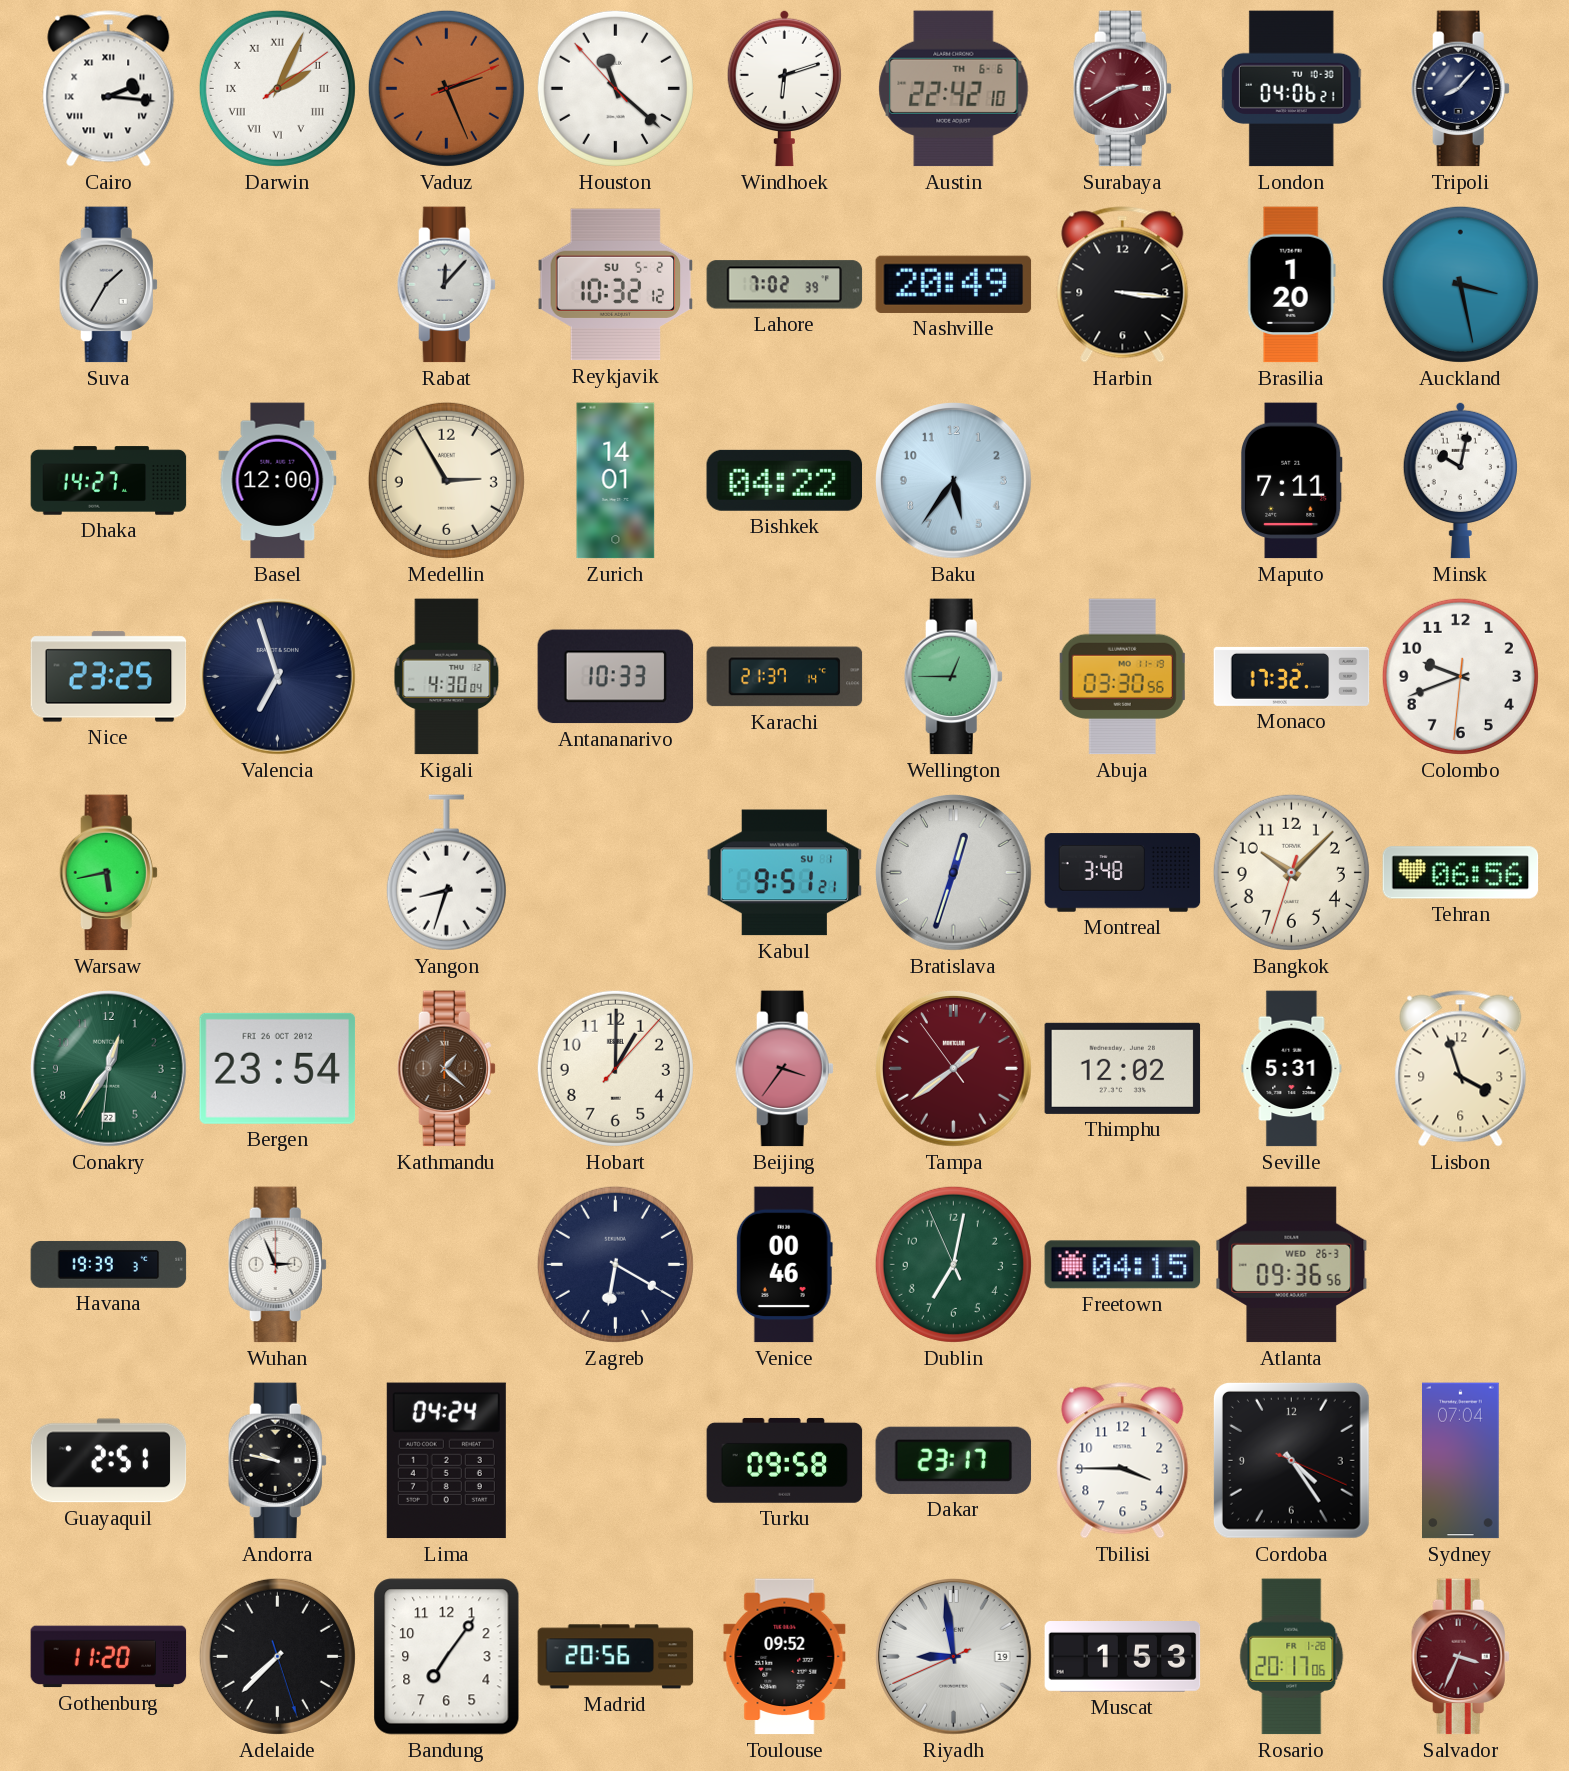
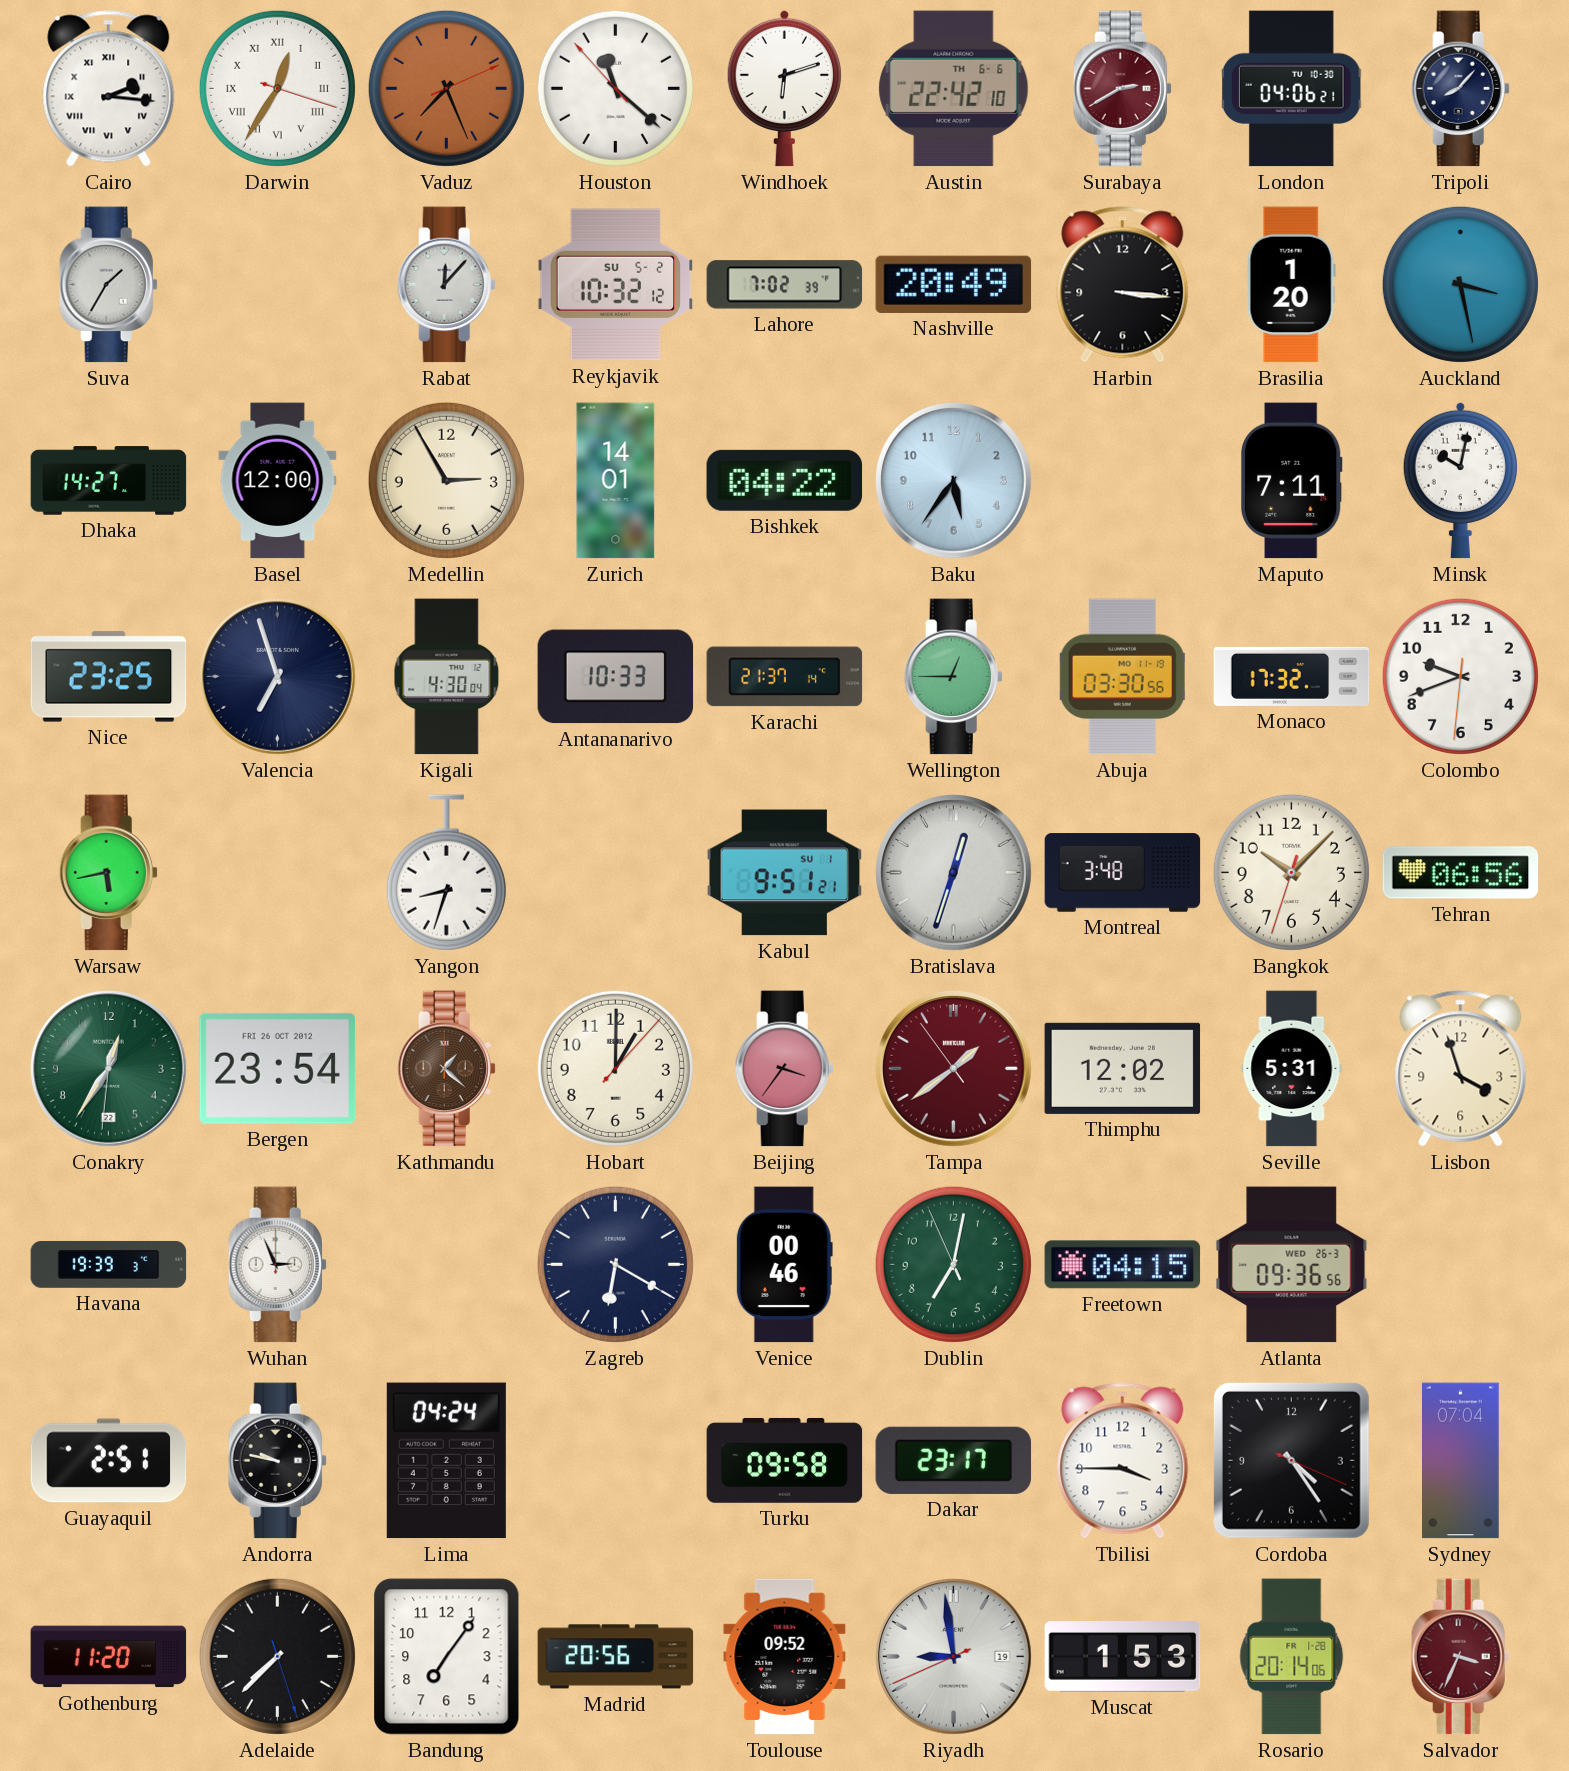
Darwin: 2:04 -> 12:35
Vaduz: 2:26 -> 7:26
Rosario: 20:17 -> 20:14
